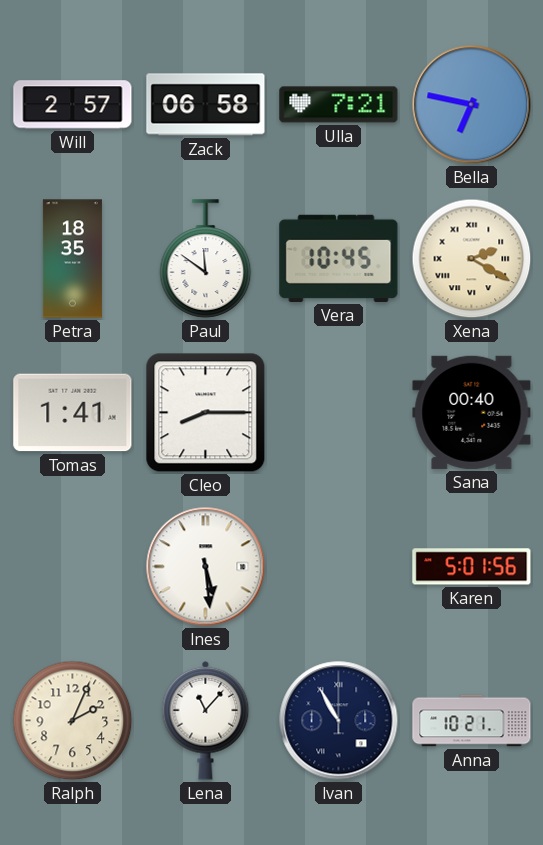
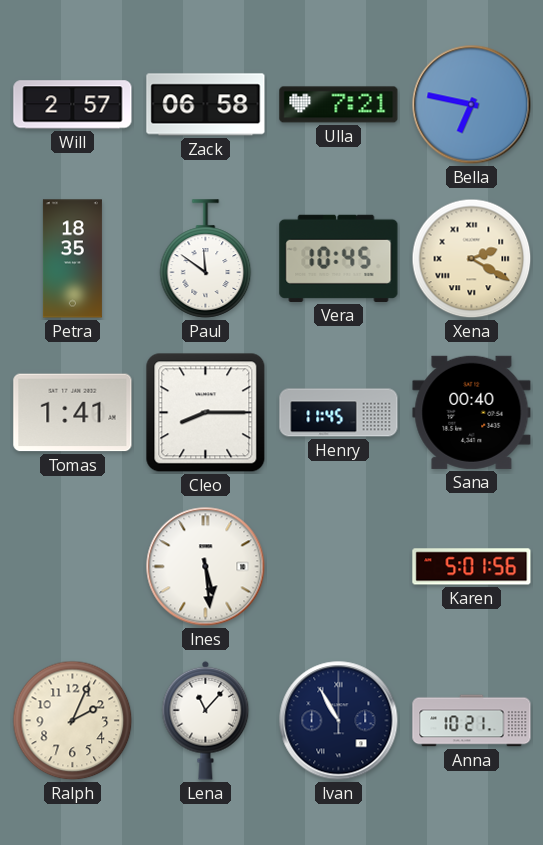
Henry: none -> 11:45
